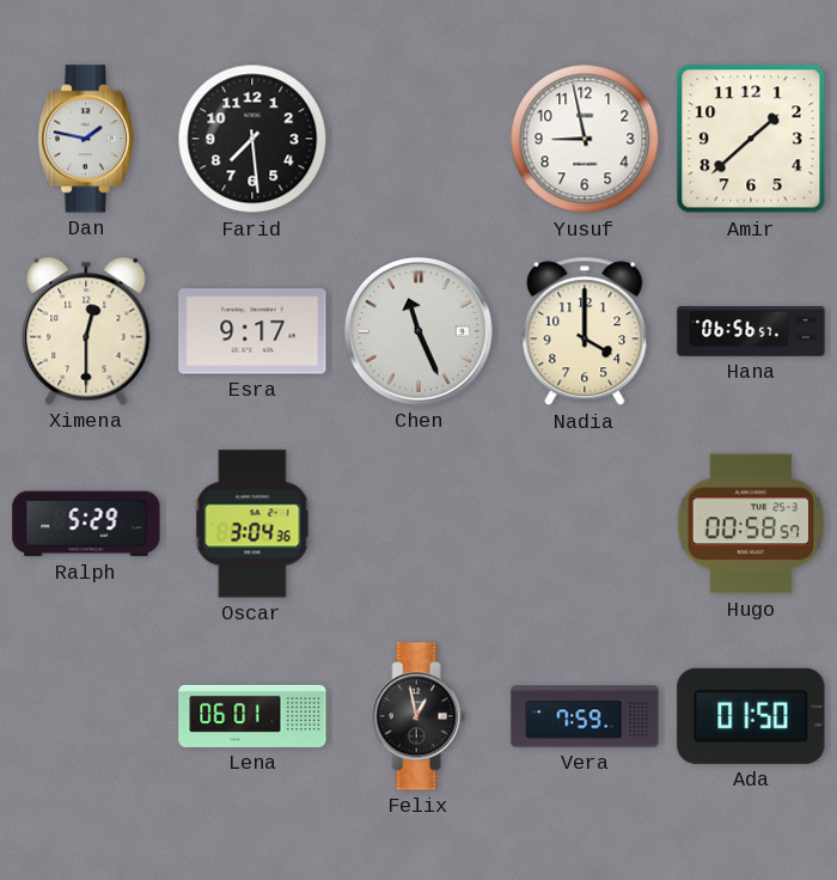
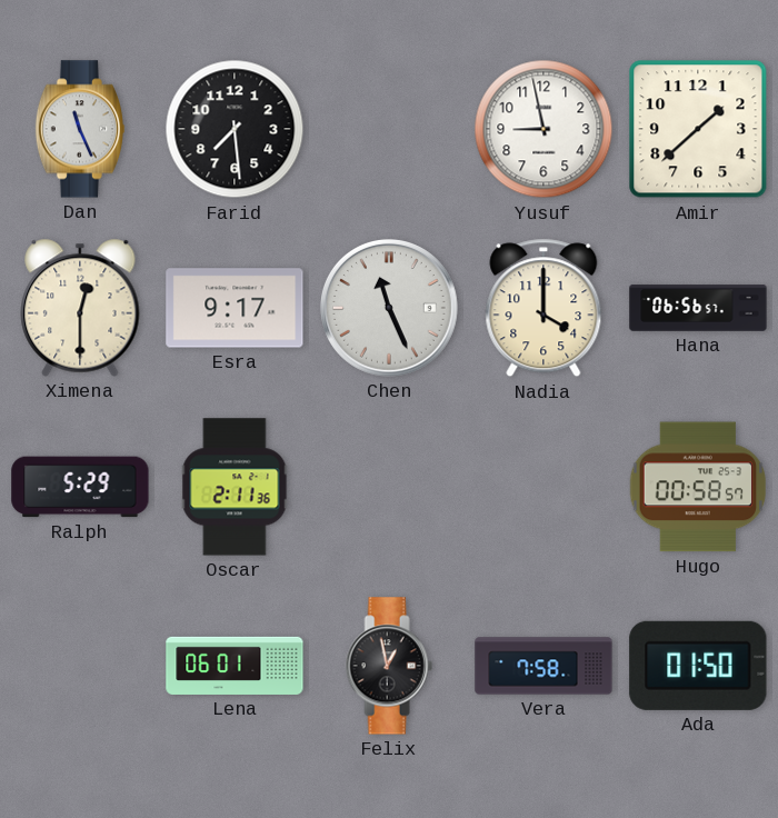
Dan: 1:47 -> 11:26
Oscar: 3:04 -> 2:11
Vera: 7:59 -> 7:58
